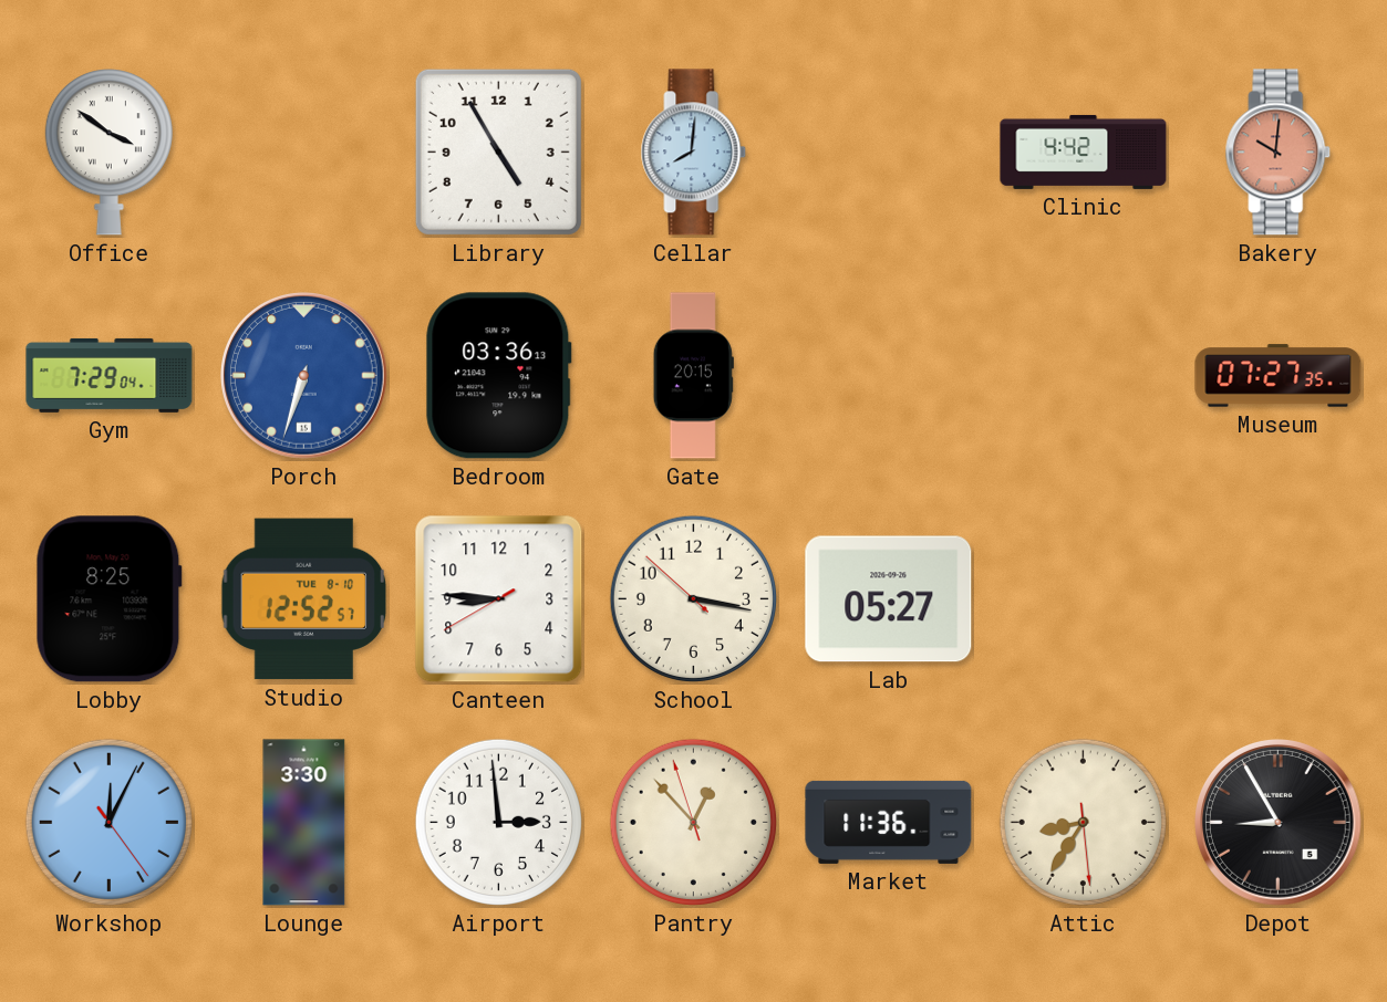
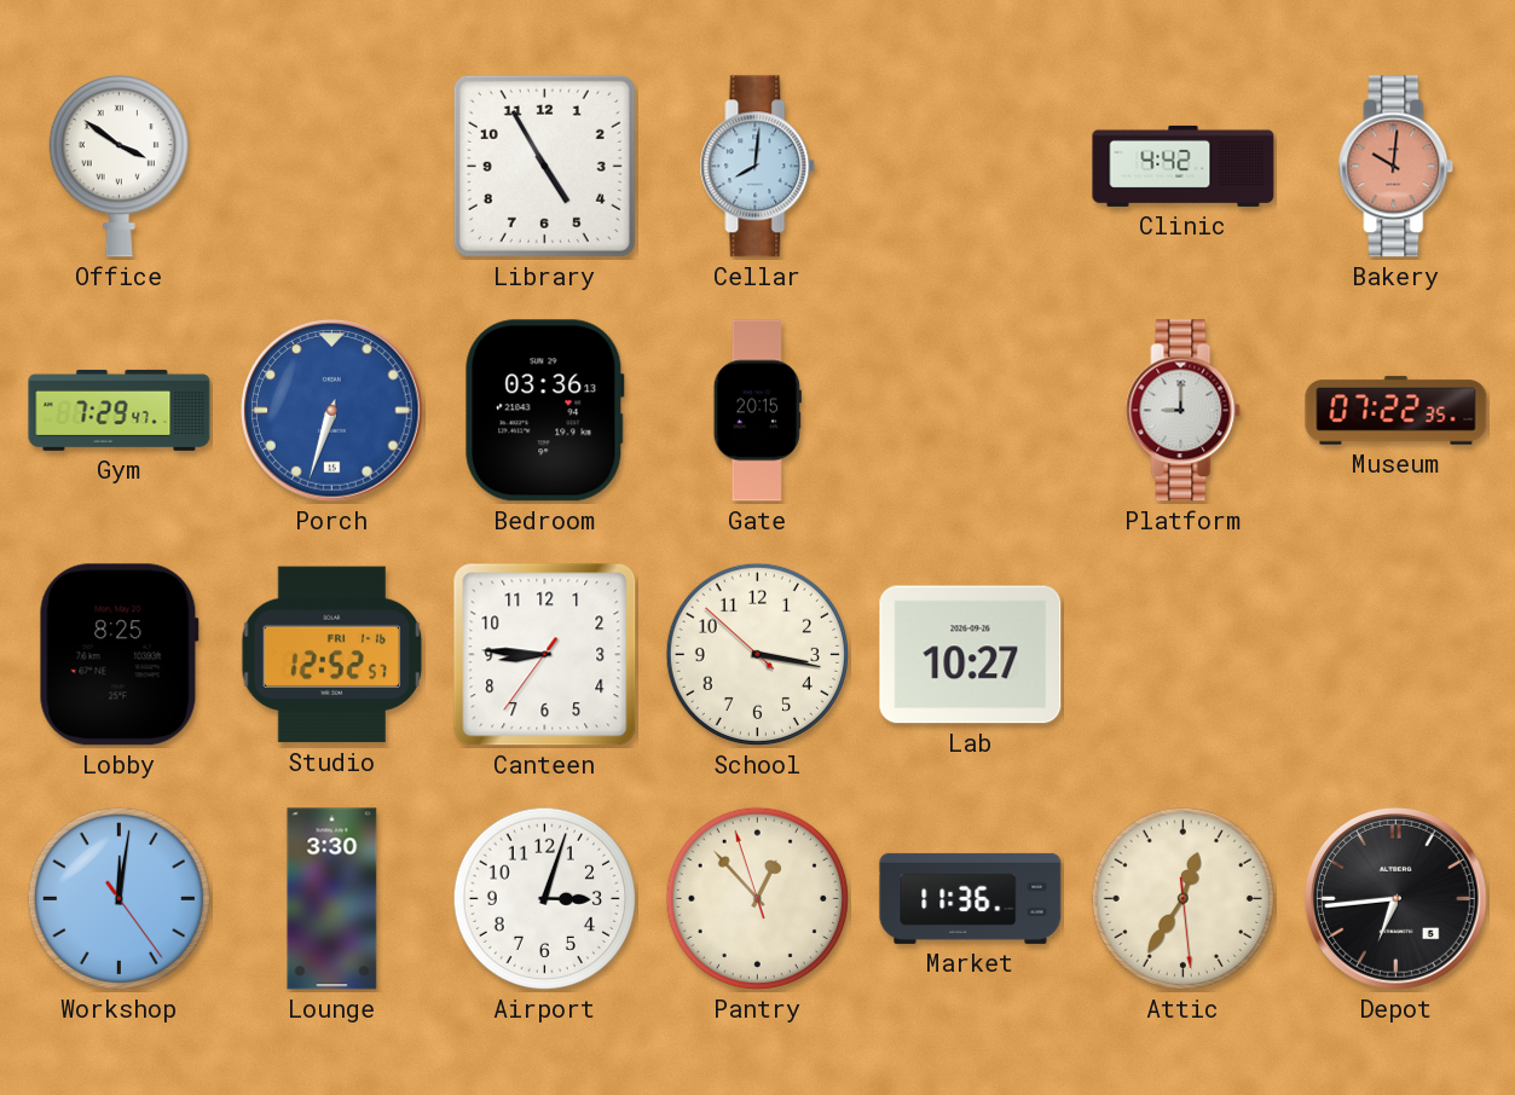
Gym: 7:29:04 -> 7:29:47
Platform: none -> 9:00
Museum: 07:27 -> 07:22
Studio date: TUE 8-10 -> FRI 1-16
Canteen: 8:45:40 -> 8:45:36
Lab: 05:27 -> 10:27
Workshop: 12:04 -> 12:01
Airport: 2:59 -> 3:03
Attic: 8:35 -> 12:35
Depot: 8:55 -> 6:44
